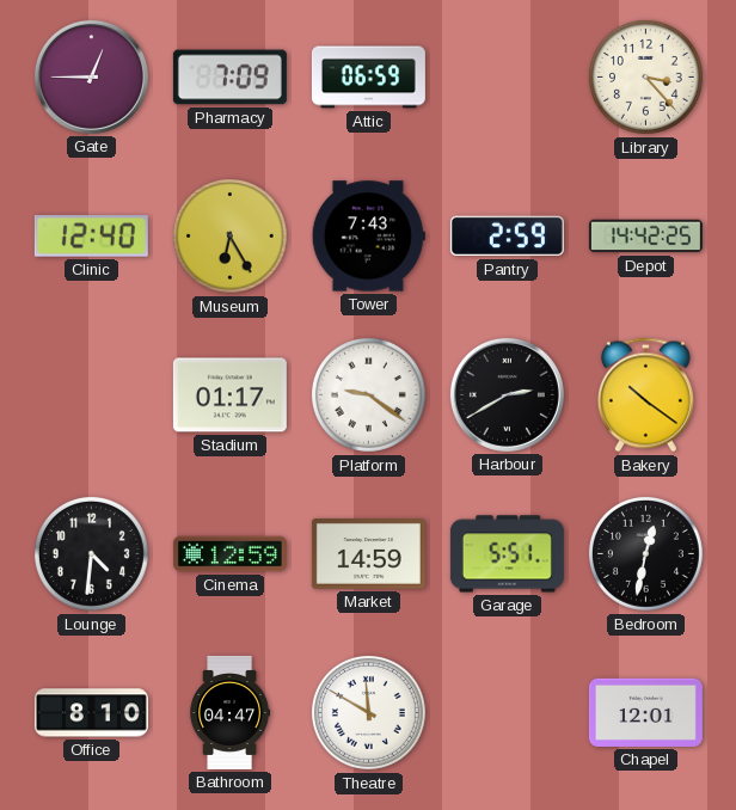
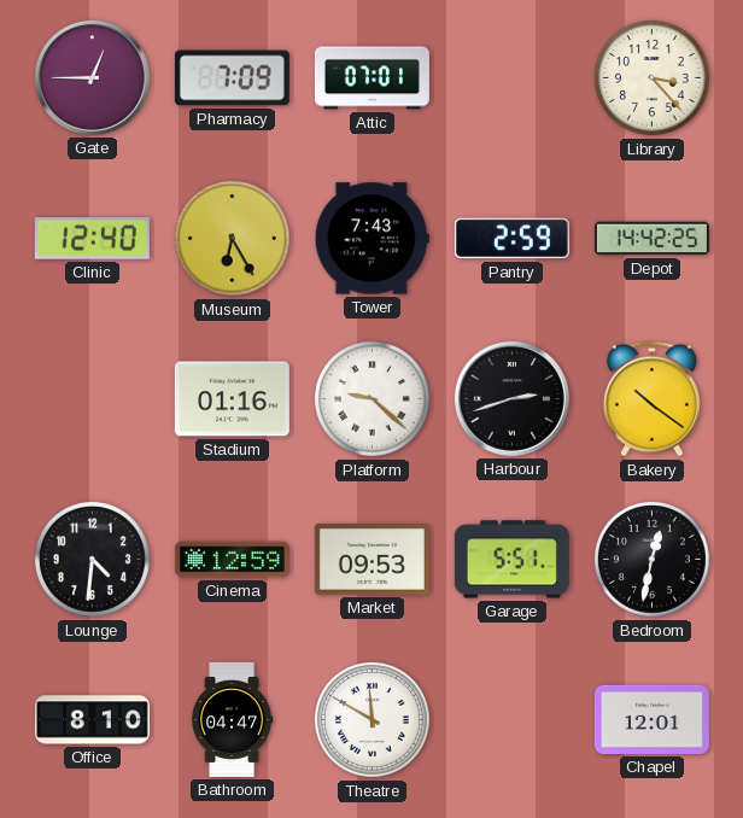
Attic: 06:59 -> 07:01
Stadium: 01:17 -> 01:16
Platform: 9:21 -> 9:22
Harbour: 2:40 -> 2:42
Market: 14:59 -> 09:53
